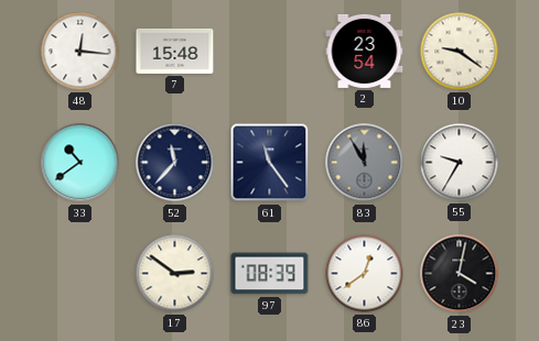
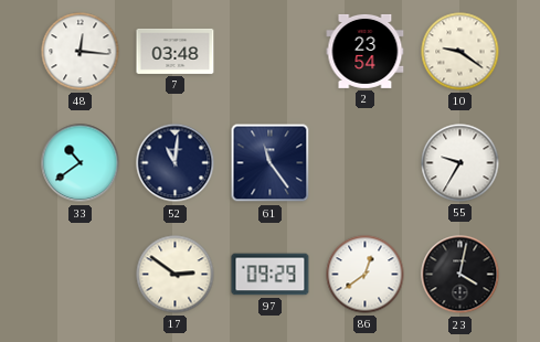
7: 15:48 -> 03:48
52: 11:37 -> 11:01
83: 11:55 -> none
97: 08:39 -> 09:29
